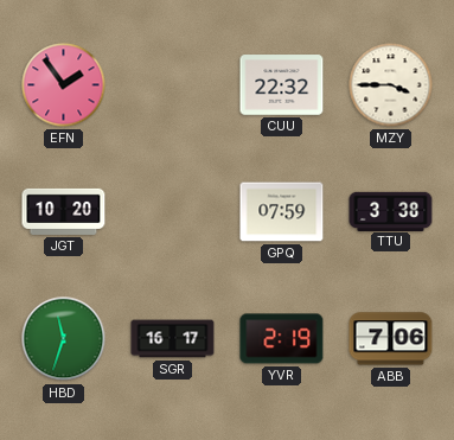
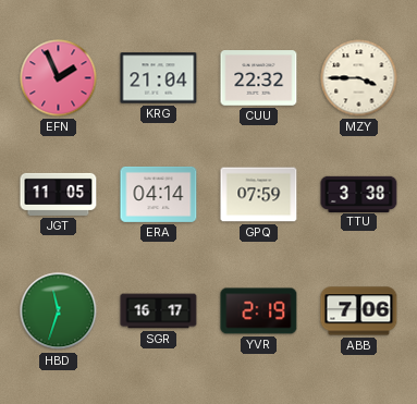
EFN: 1:54 -> 1:56
KRG: none -> 21:04
JGT: 10:20 -> 11:05
ERA: none -> 04:14
